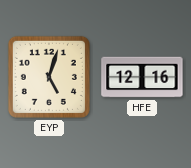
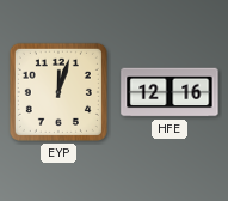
EYP: 5:03 -> 12:03
